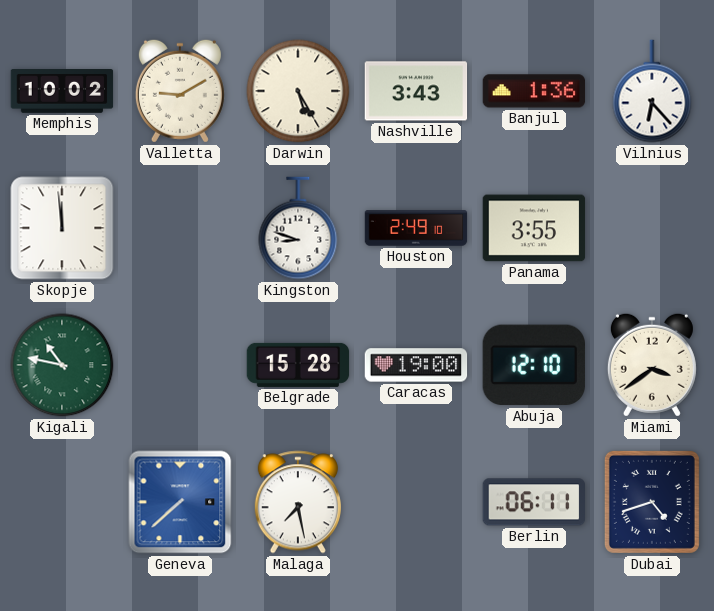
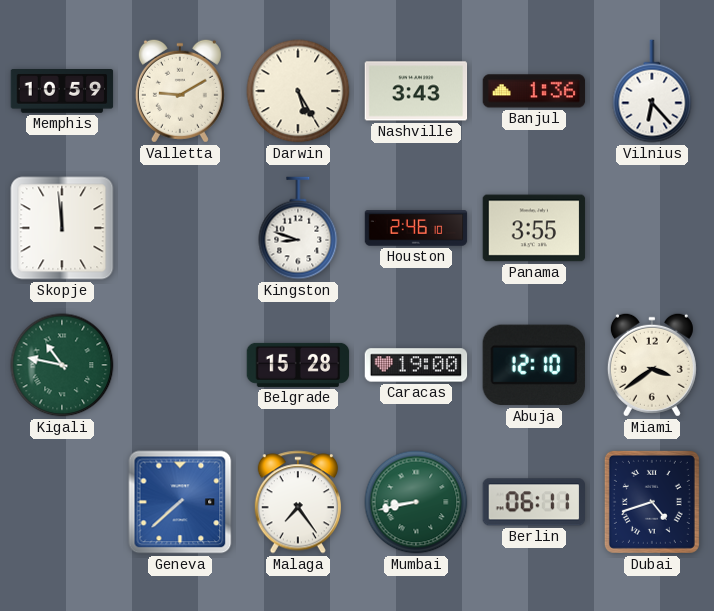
Memphis: 10:02 -> 10:59
Houston: 2:49 -> 2:46
Malaga: 7:28 -> 7:24
Mumbai: none -> 8:43
